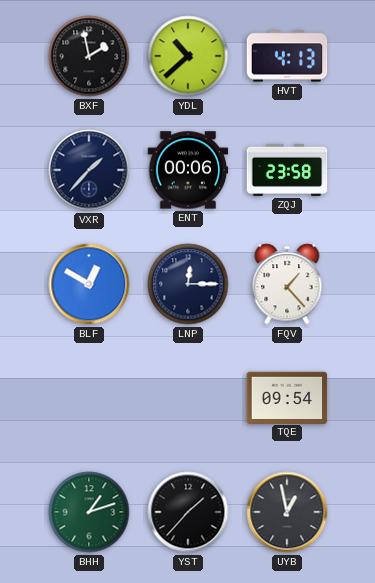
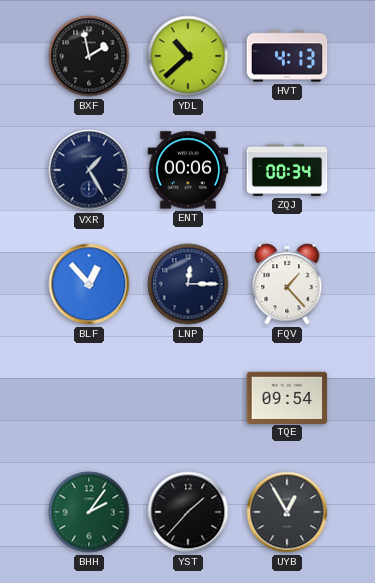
VXR: 1:37 -> 1:25
ZQJ: 23:58 -> 00:34
BLF: 12:50 -> 12:53
BHH: 1:12 -> 2:06
UYB: 12:58 -> 12:55
